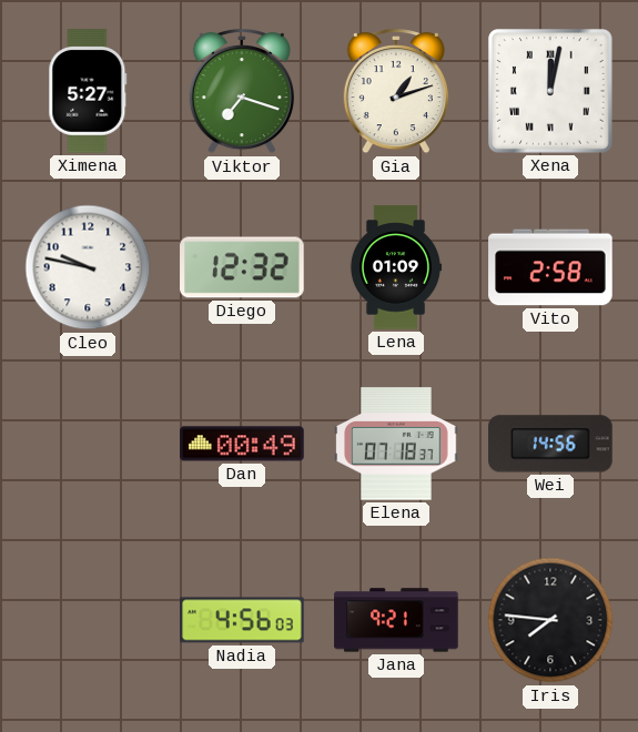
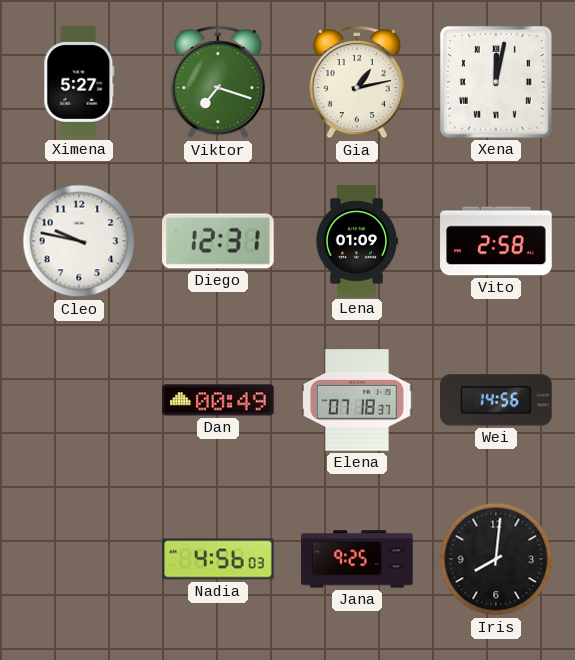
Gia: 1:12 -> 1:13
Diego: 12:32 -> 12:31
Jana: 9:21 -> 9:25
Iris: 7:46 -> 8:01
